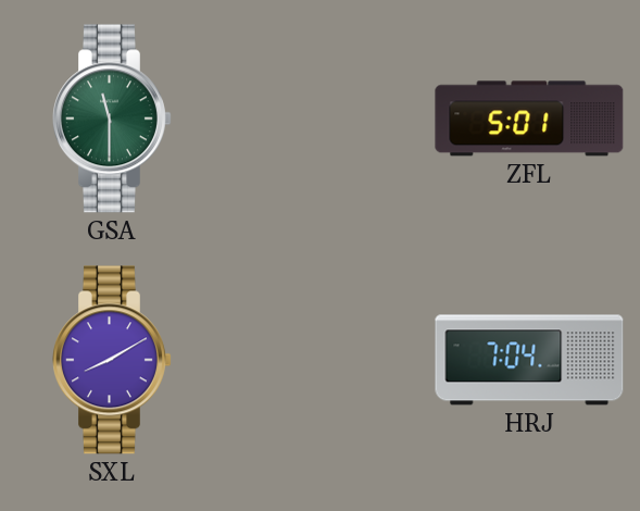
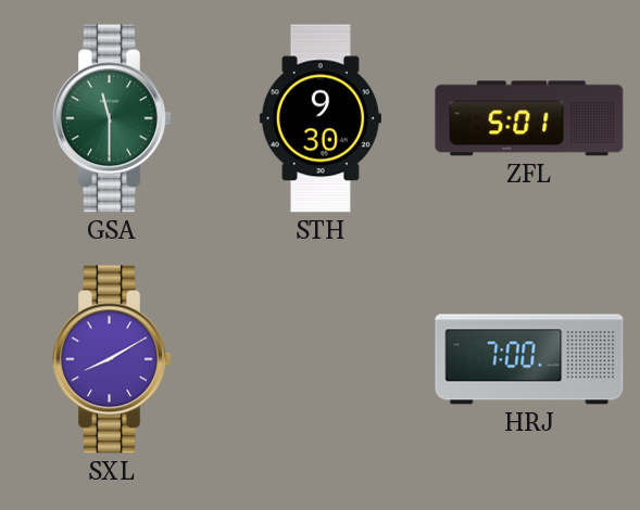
STH: none -> 9:30
HRJ: 7:04 -> 7:00
